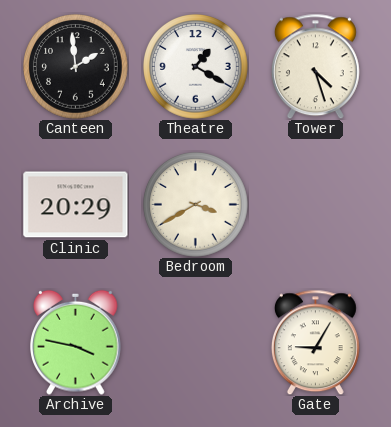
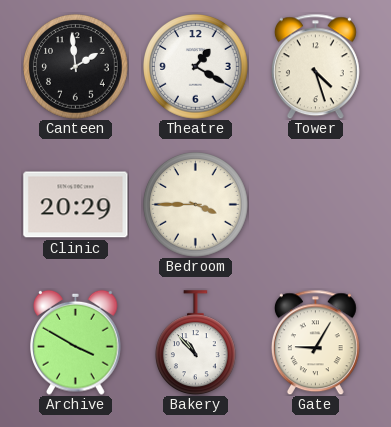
Bedroom: 3:40 -> 3:45
Archive: 3:47 -> 3:50
Bakery: none -> 10:53
